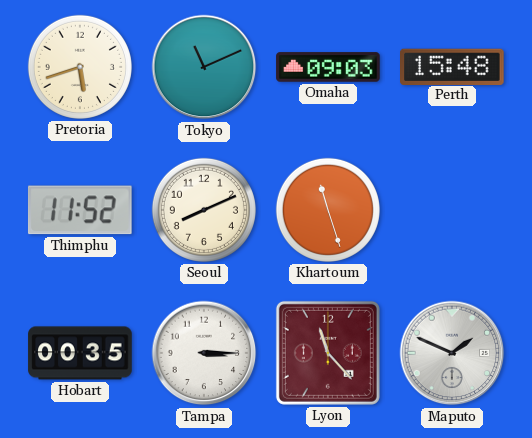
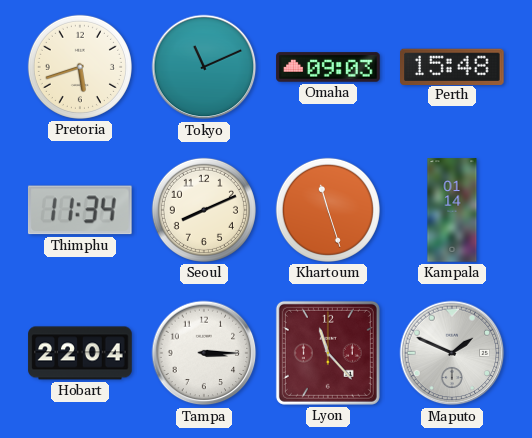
Thimphu: 11:52 -> 11:34
Kampala: none -> 01:14
Hobart: 00:35 -> 22:04
